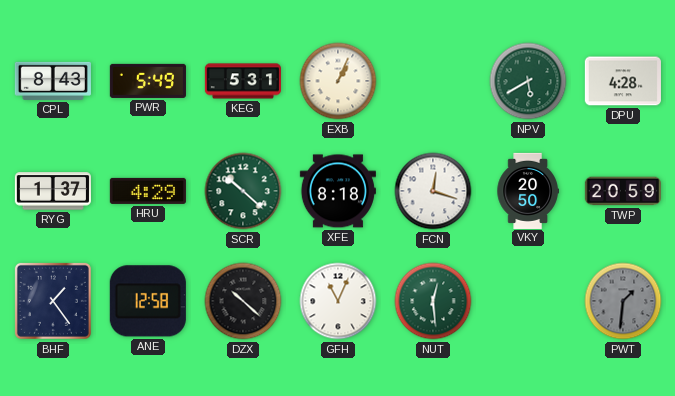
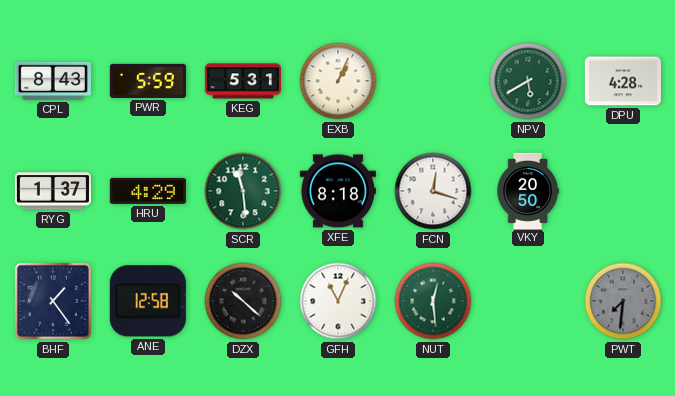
PWR: 5:49 -> 5:59
SCR: 10:22 -> 11:29
TWP: 20:59 -> none
PWT: 1:31 -> 7:31
